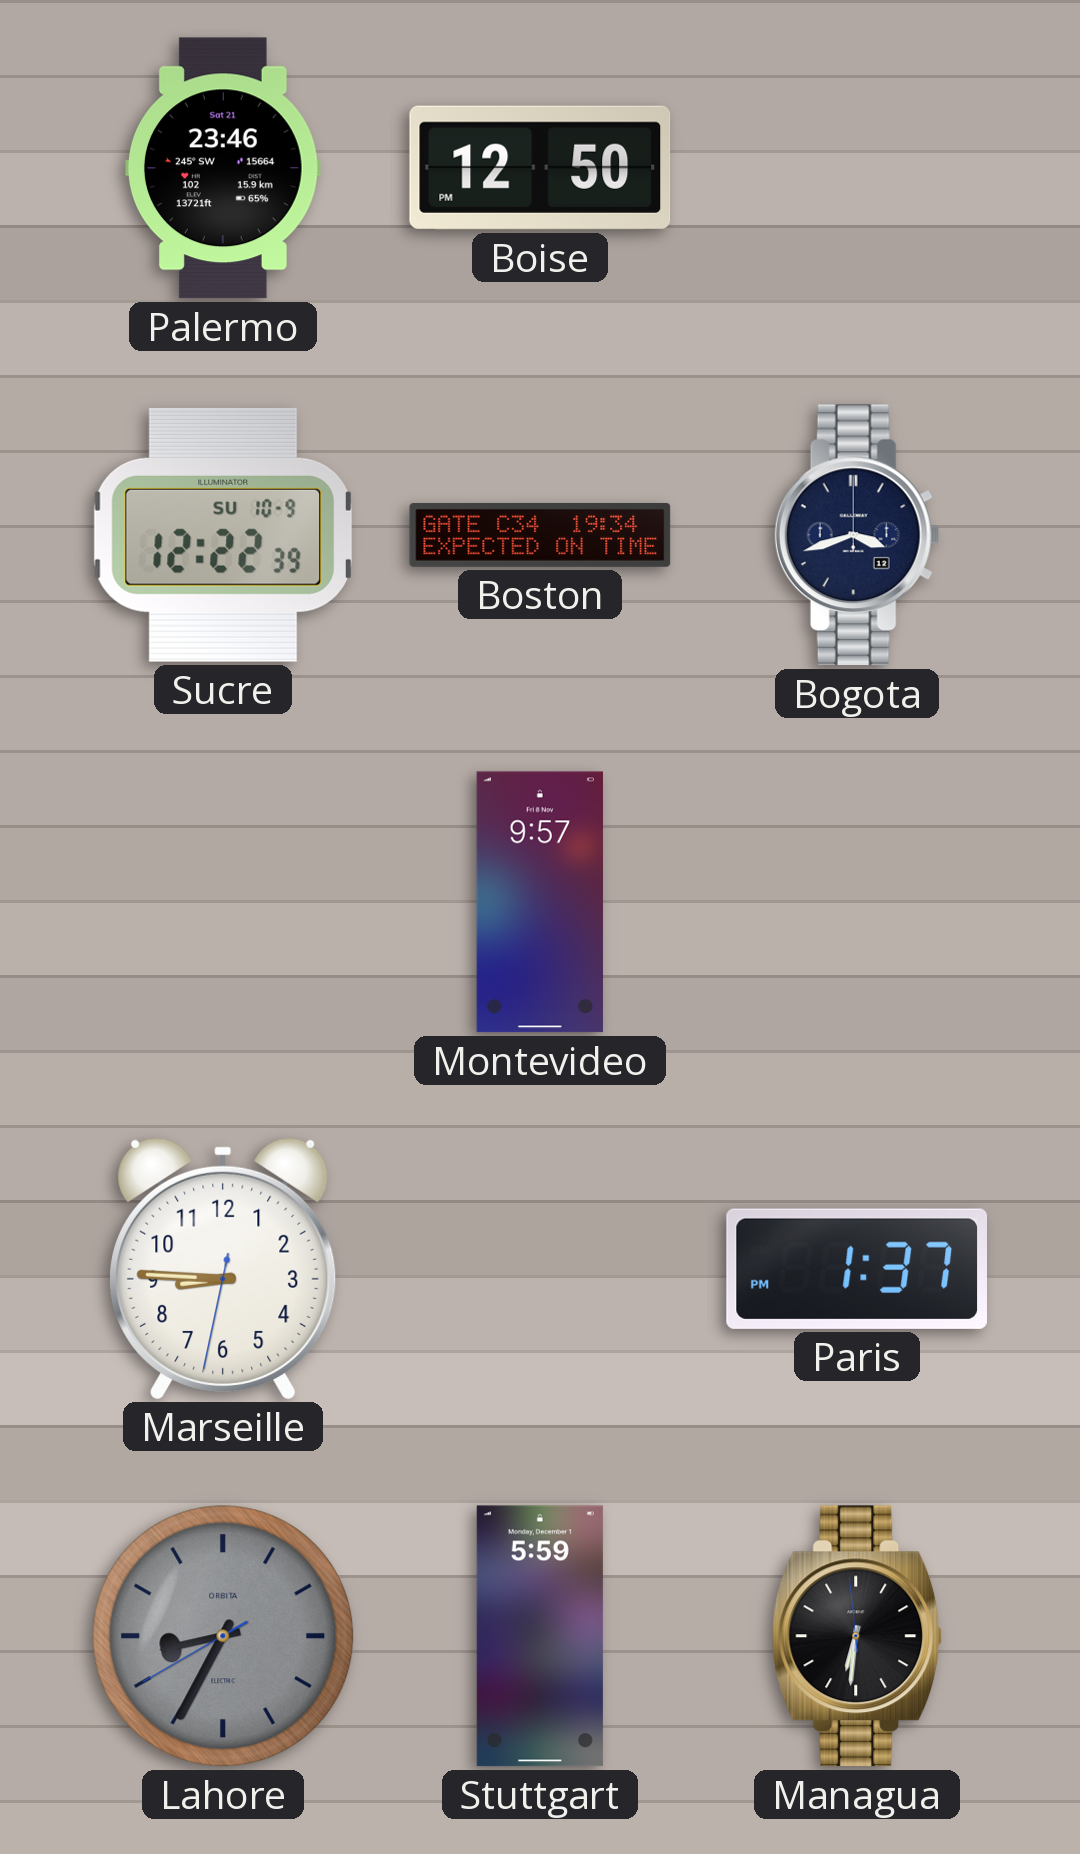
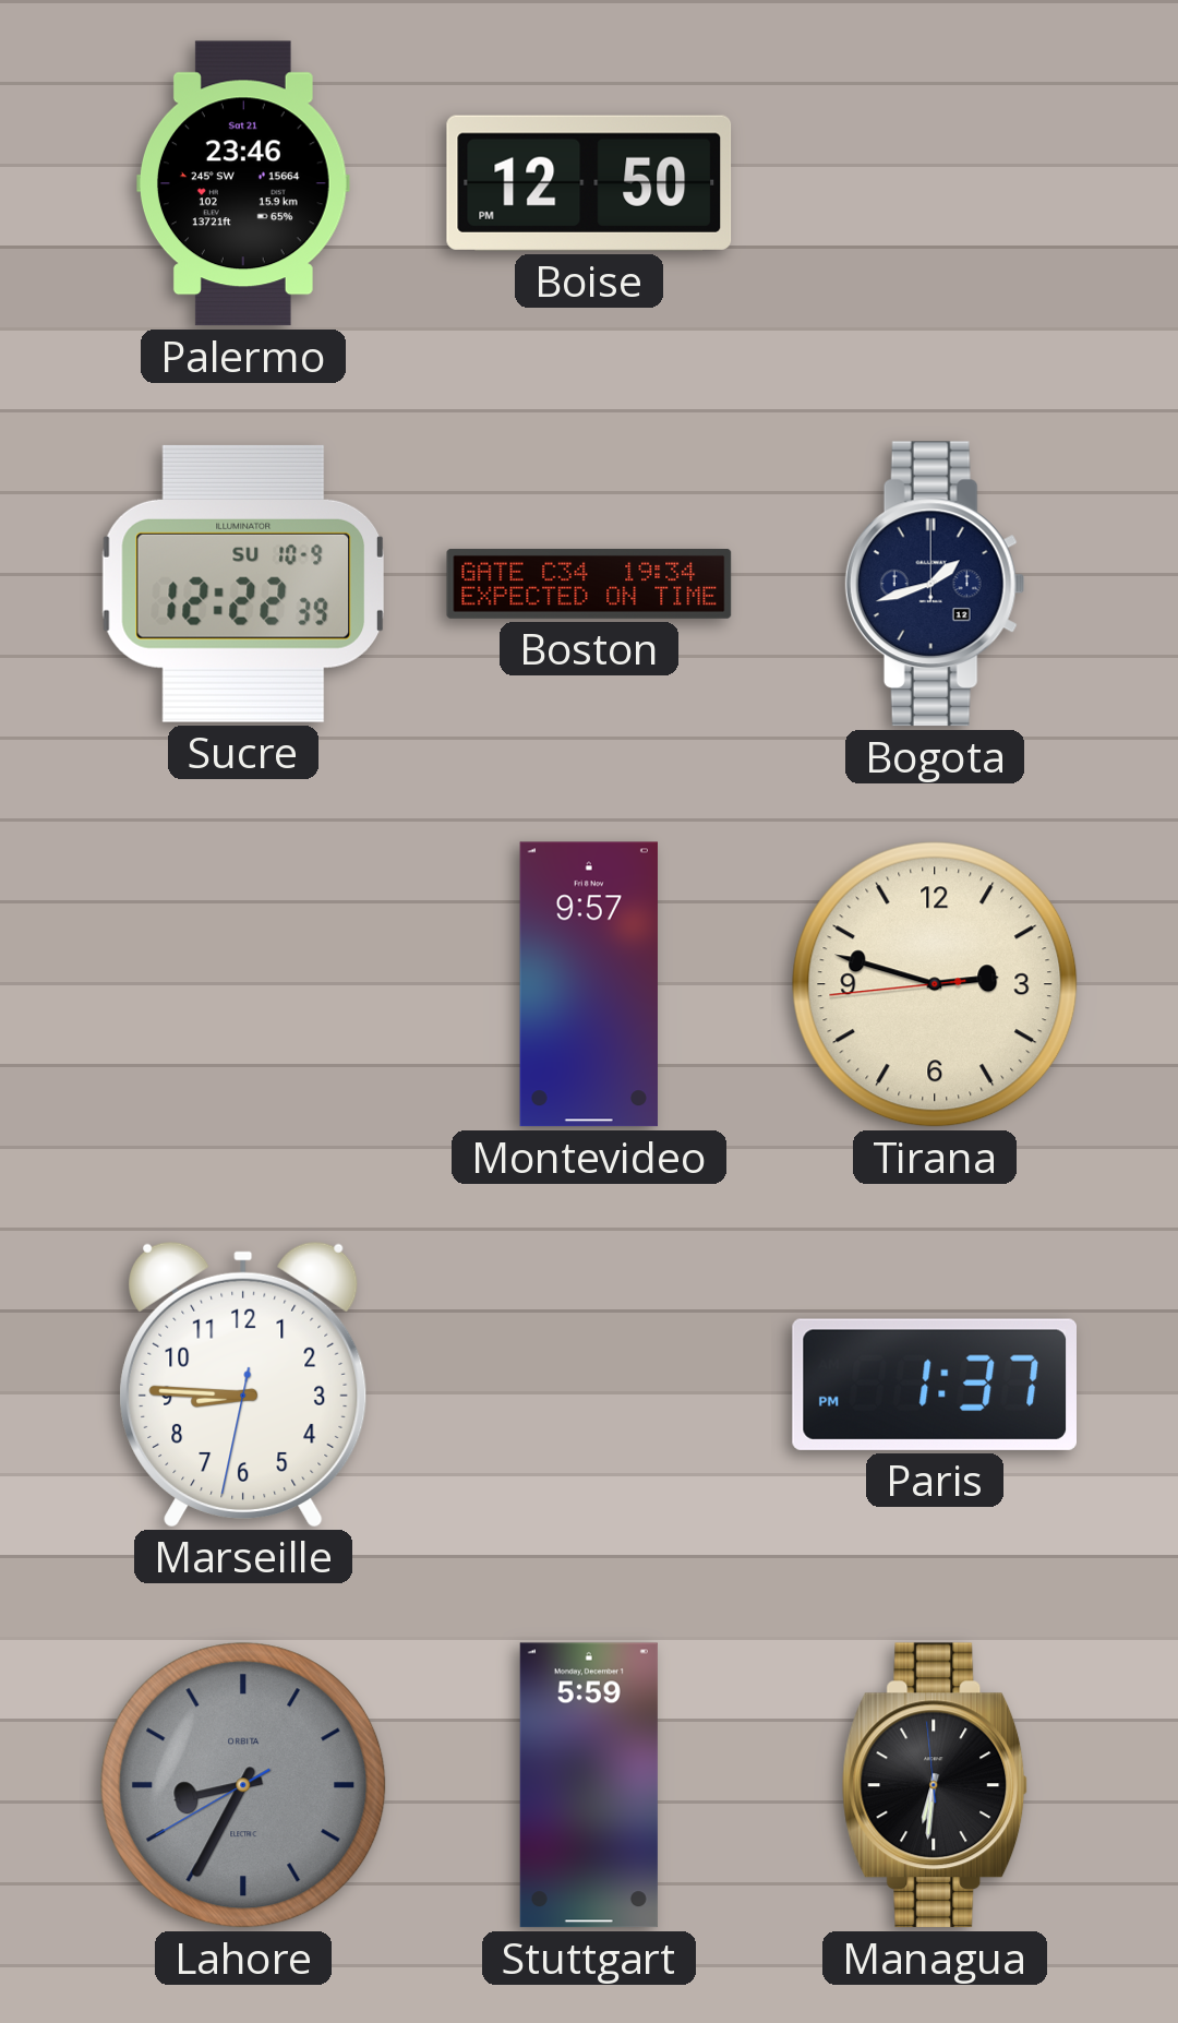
Bogota: 3:42 -> 1:42
Tirana: none -> 2:47
